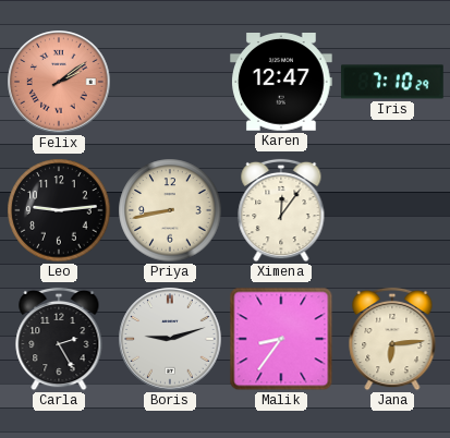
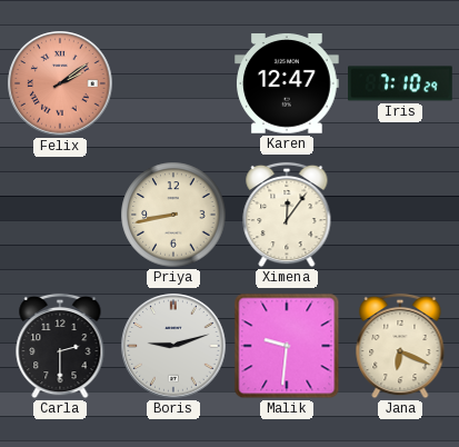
Leo: 9:14 -> none
Carla: 2:25 -> 2:30
Malik: 8:36 -> 9:31
Jana: 6:14 -> 6:19
